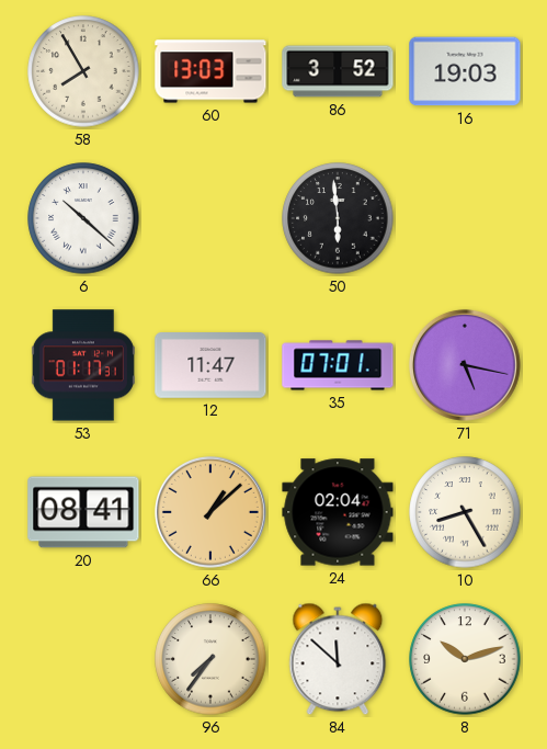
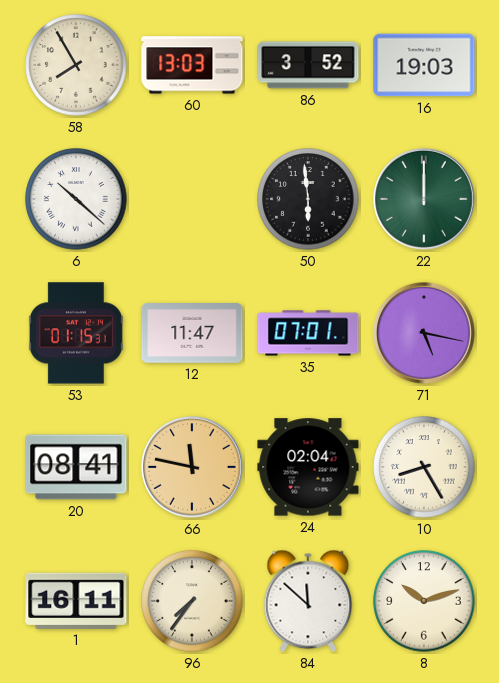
22: none -> 12:00
53: 01:17 -> 01:15
66: 1:08 -> 11:47
1: none -> 16:11
